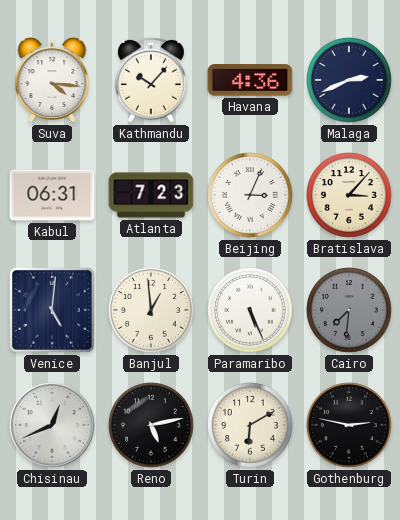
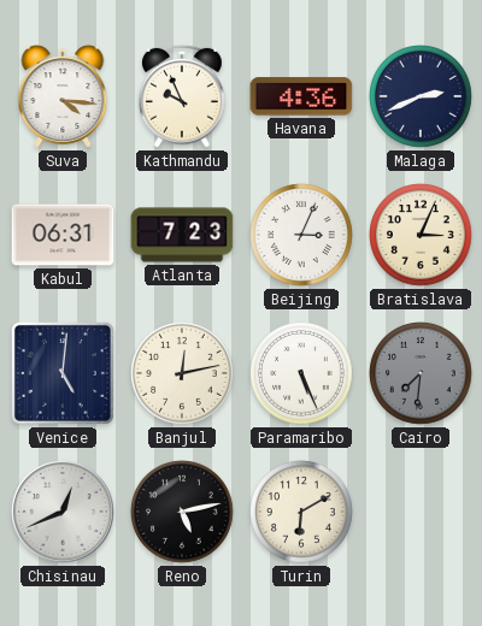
Kathmandu: 10:07 -> 9:56
Bratislava: 3:07 -> 3:04
Banjul: 12:59 -> 12:13
Gothenburg: 2:47 -> none
